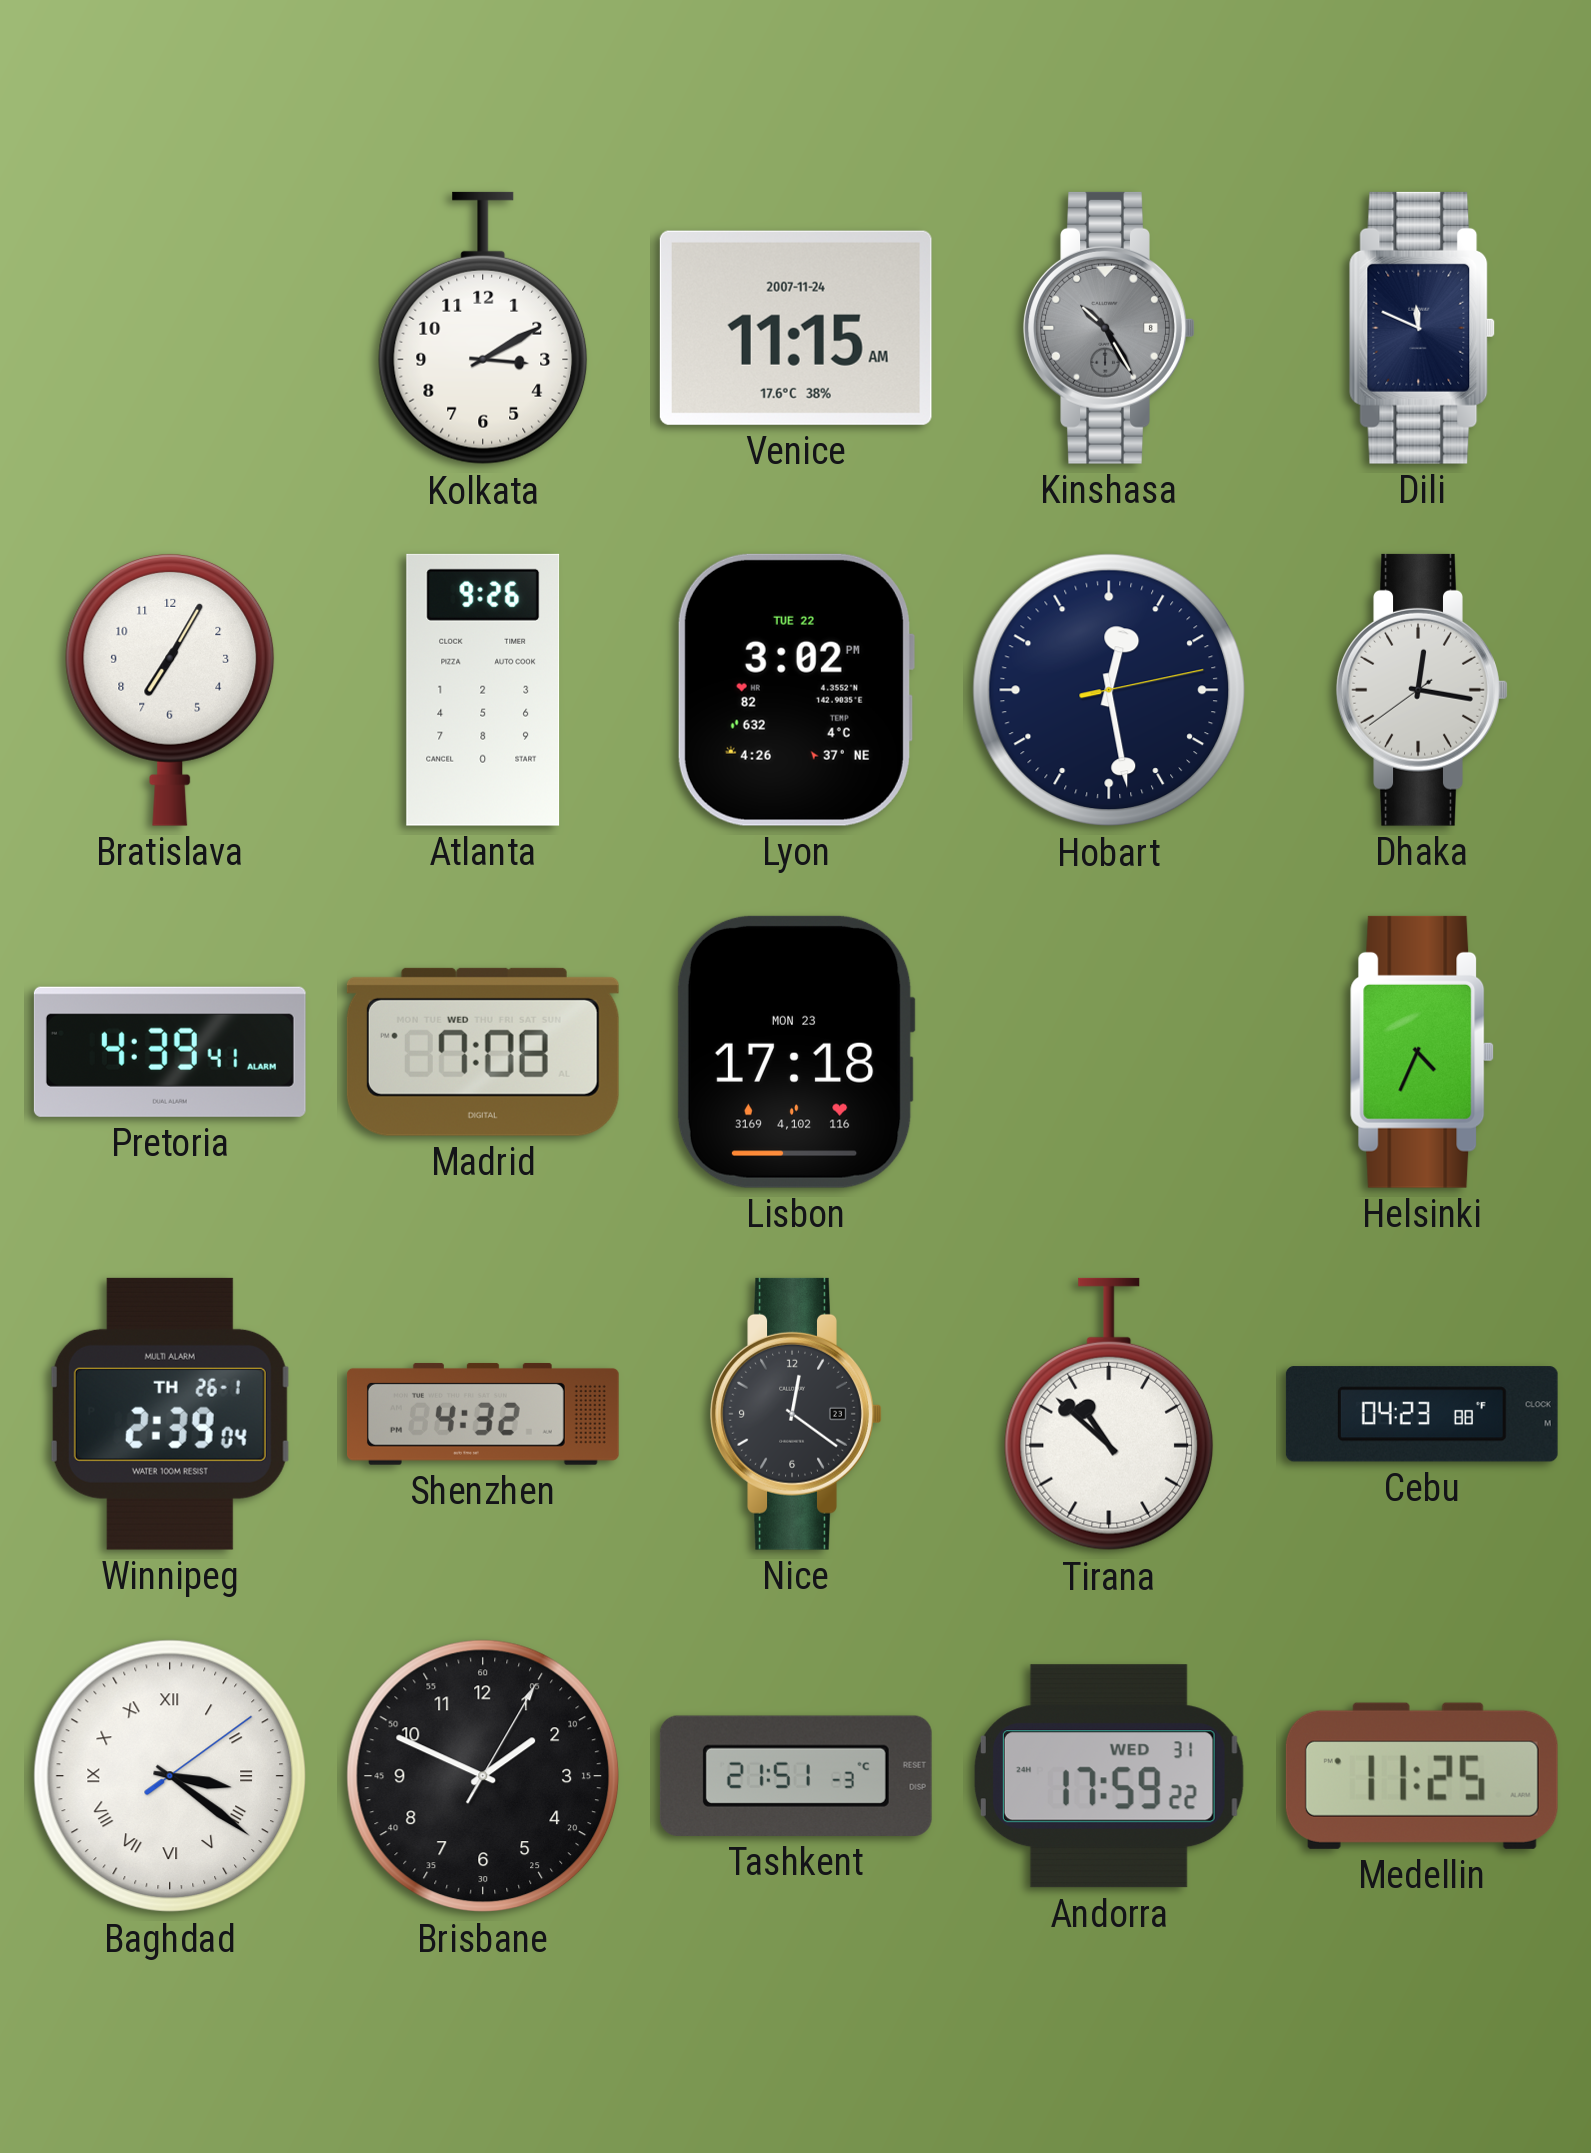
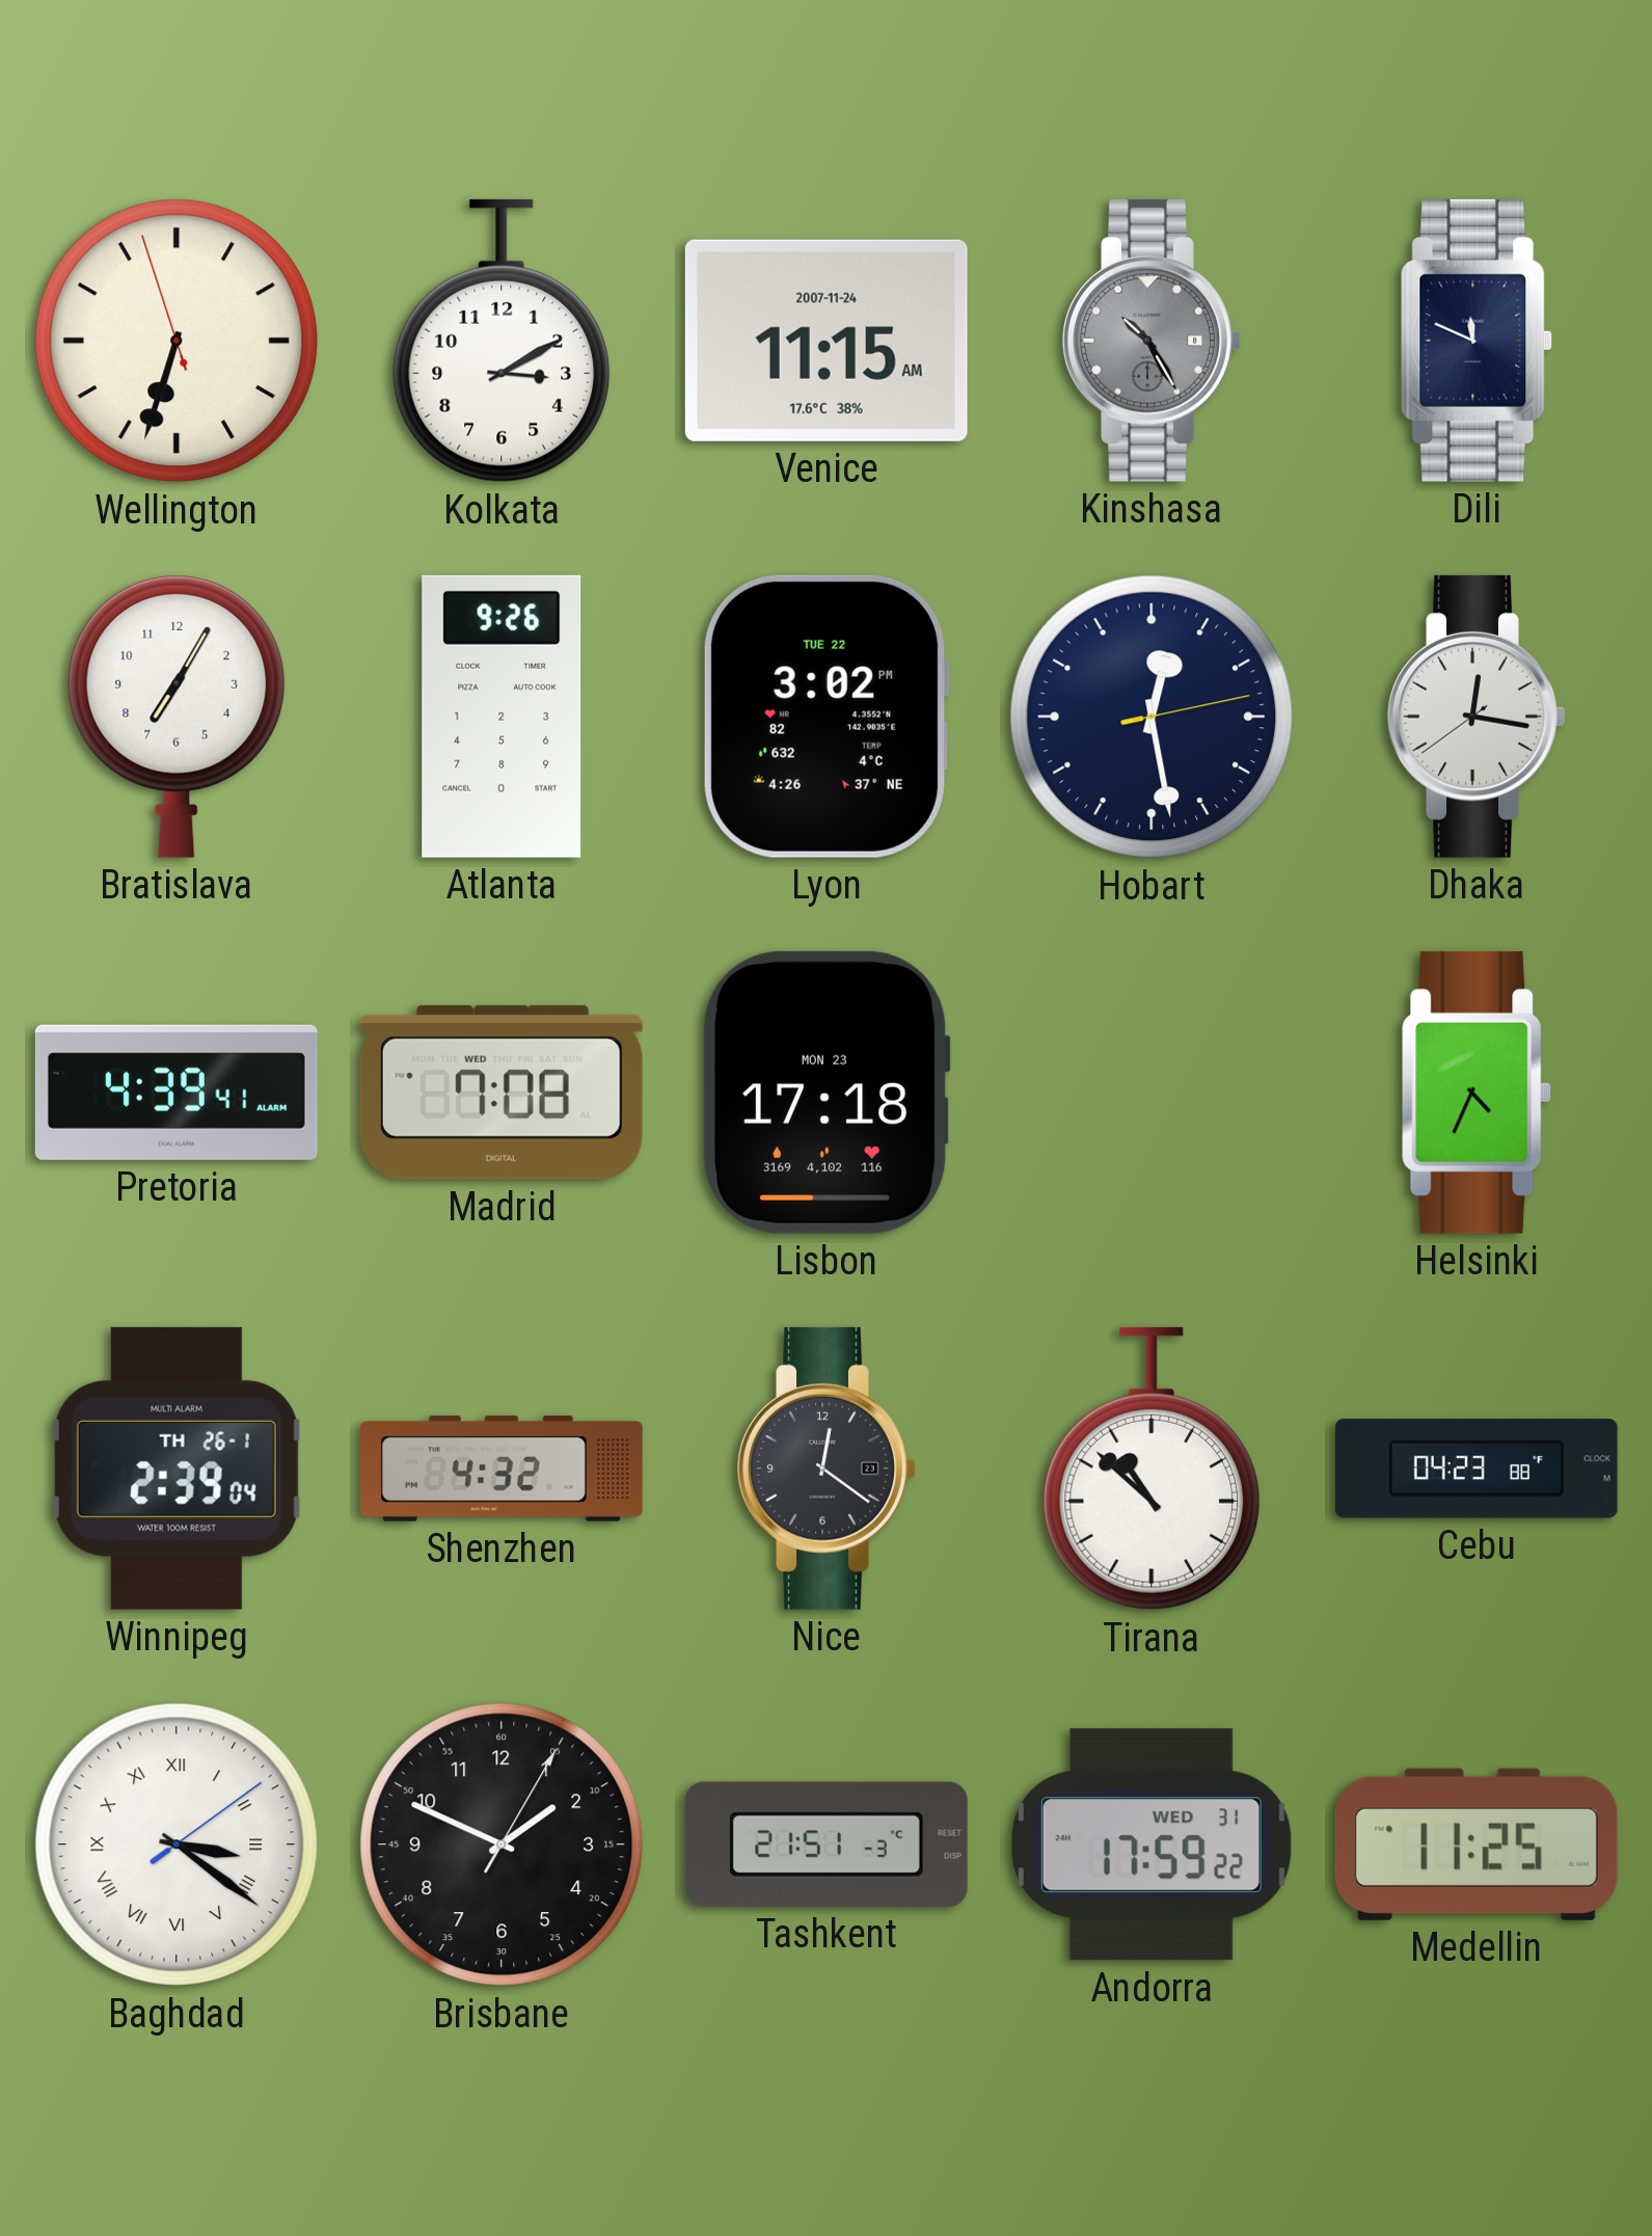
Wellington: none -> 6:32
